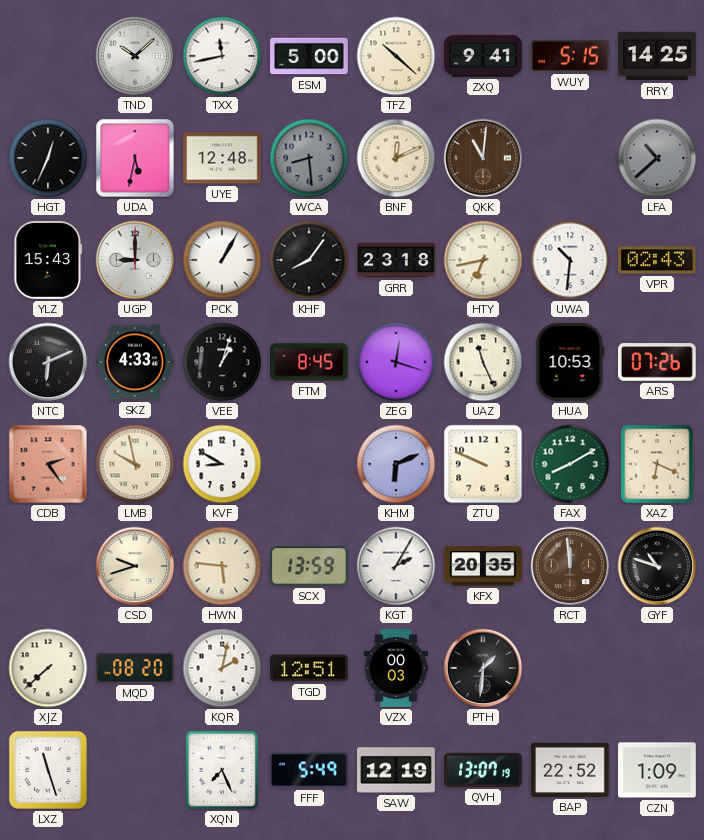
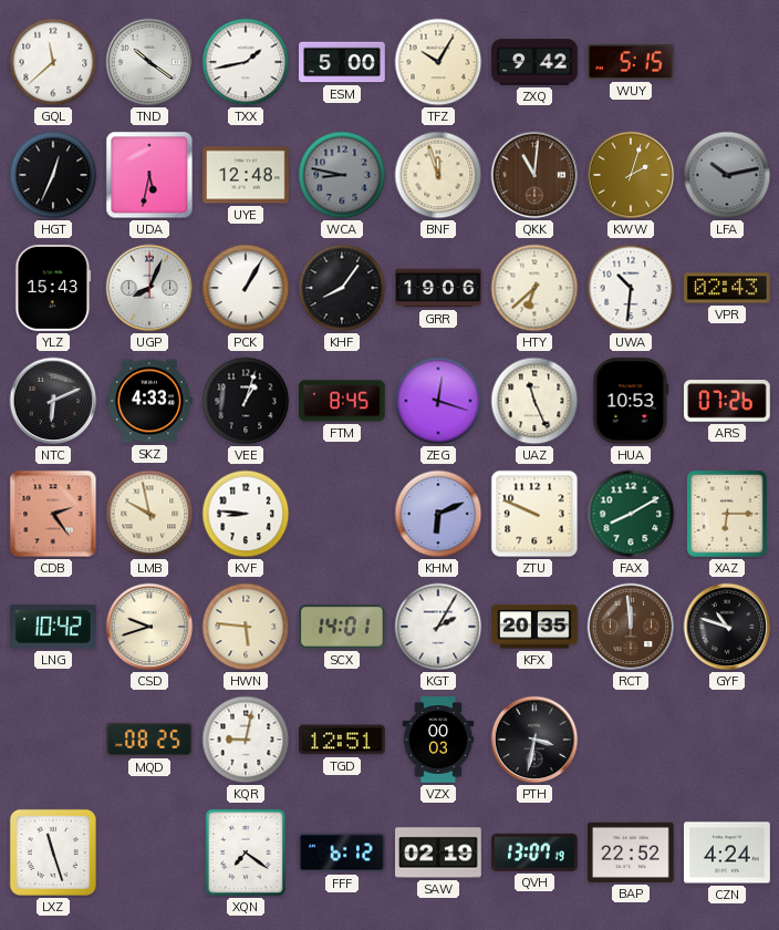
GQL: none -> 11:38
TND: 10:08 -> 10:21
TXX: 11:43 -> 1:43
TFZ: 10:22 -> 10:05
ZXQ: 9:41 -> 9:42
RRY: 14:25 -> none
WCA: 8:29 -> 8:47
BNF: 12:11 -> 11:57
KWW: none -> 2:03
LFA: 10:38 -> 10:13
UGP: 9:00 -> 8:04
GRR: 23:18 -> 19:06
HTY: 6:43 -> 6:38
KVF: 8:50 -> 8:46
XAZ: 6:19 -> 6:15
LNG: none -> 10:42
SCX: 13:59 -> 14:01
XJZ: 7:38 -> none
MQD: 08:20 -> 08:25
KQR: 2:02 -> 9:02
PTH: 1:31 -> 3:32
XQN: 7:26 -> 7:21
FFF: 5:49 -> 6:12
SAW: 12:19 -> 02:19
CZN: 1:09 -> 4:24
